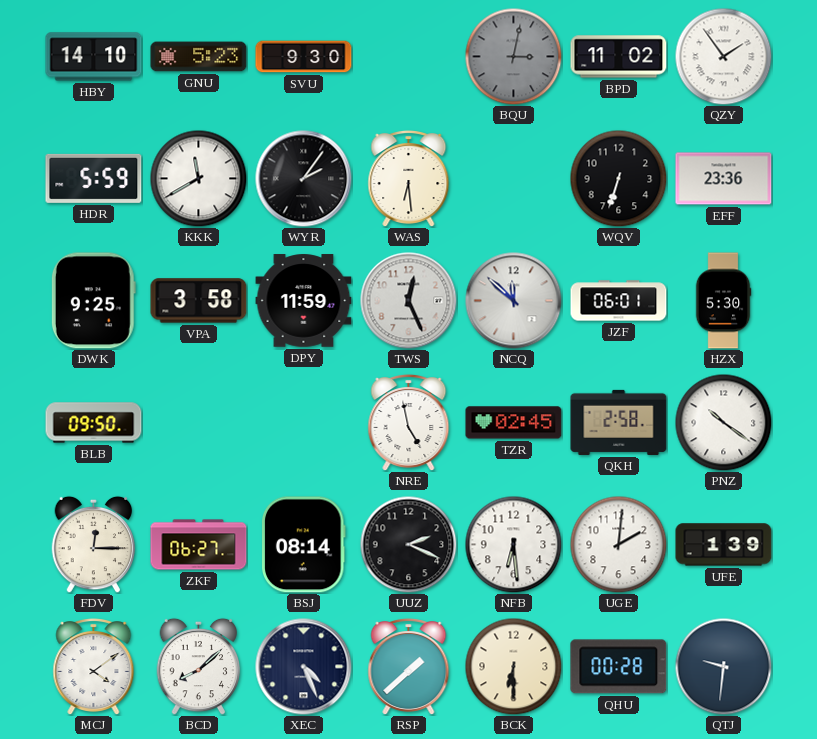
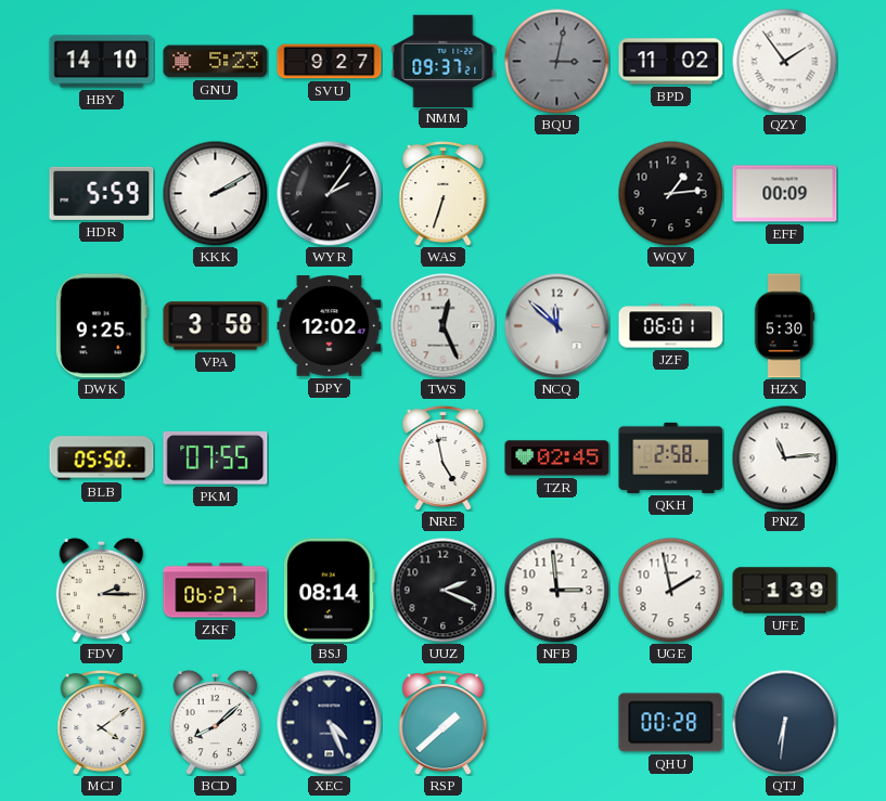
SVU: 9:30 -> 9:27
NMM: none -> 09:37
KKK: 11:40 -> 2:10
WAS: 6:29 -> 6:33
WQV: 6:33 -> 1:14
EFF: 23:36 -> 00:09
DPY: 11:59 -> 12:02
BLB: 09:50 -> 05:50
PKM: none -> 07:55
PNZ: 10:21 -> 11:14
FDV: 12:15 -> 2:15
NFB: 6:29 -> 2:59
UGE: 2:01 -> 1:58
BCK: 6:30 -> none
QTJ: 9:31 -> 6:31
